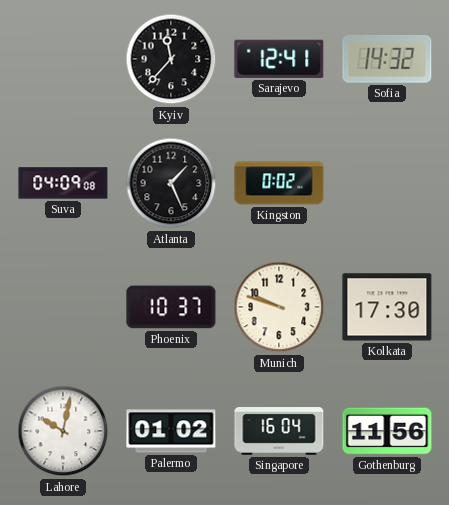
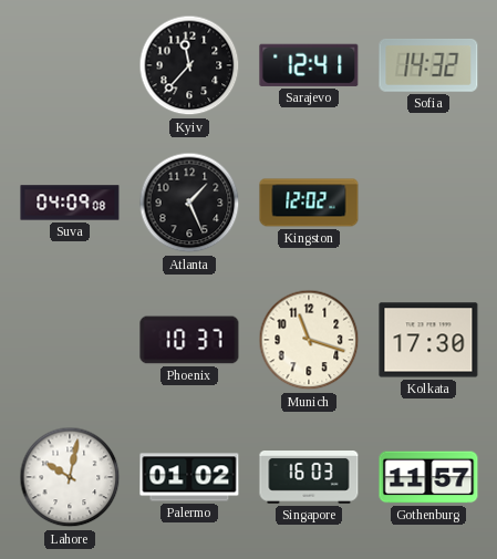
Kingston: 0:02 -> 12:02
Munich: 9:48 -> 11:18
Singapore: 16:04 -> 16:03
Gothenburg: 11:56 -> 11:57
